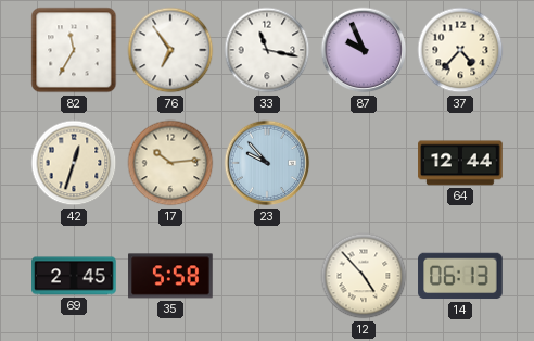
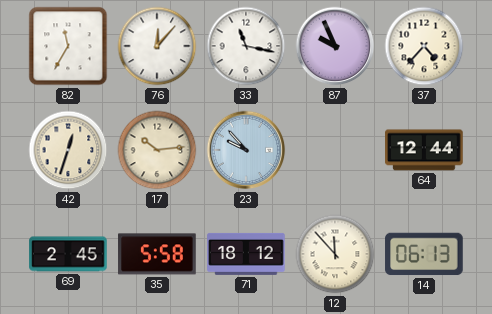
76: 6:54 -> 12:07
71: none -> 18:12
12: 4:53 -> 11:53
